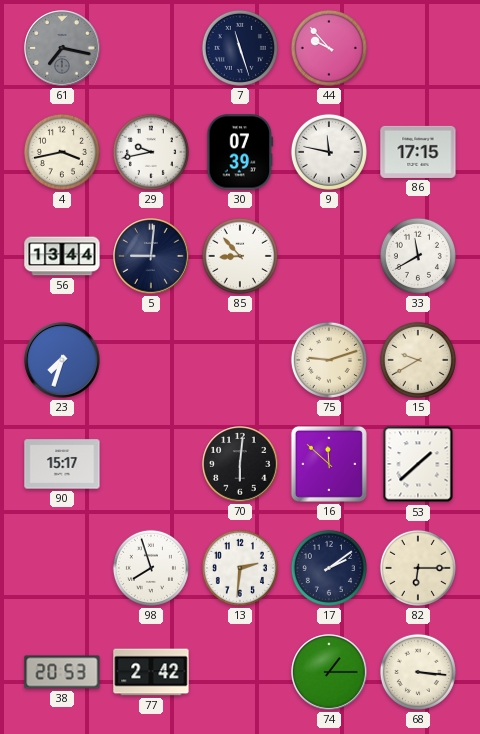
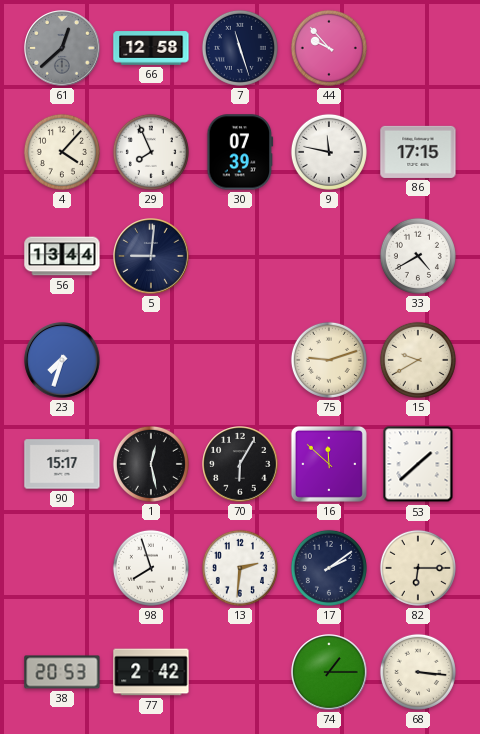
61: 7:17 -> 12:38
66: none -> 12:58
4: 3:43 -> 4:07
29: 9:43 -> 7:56
85: 8:53 -> none
33: 11:40 -> 4:40
1: none -> 12:28
70: 6:01 -> 6:05
